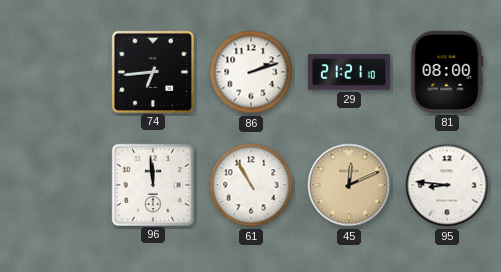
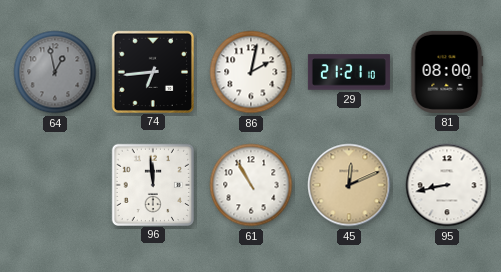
64: none -> 12:58
86: 2:12 -> 2:02
95: 8:46 -> 8:43
